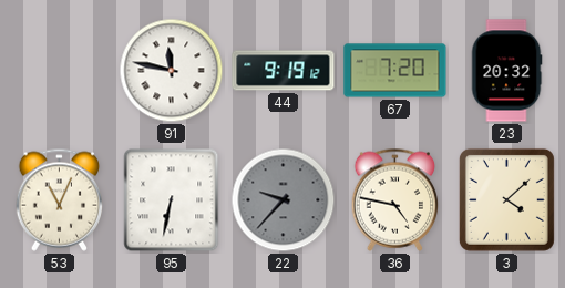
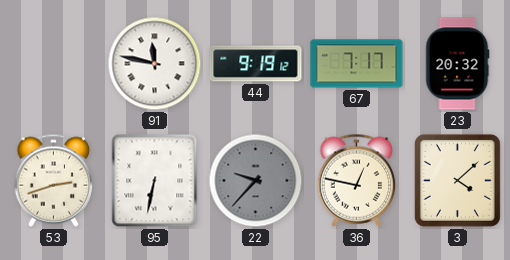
67: 7:20 -> 7:17
53: 11:04 -> 2:42
36: 4:47 -> 12:47
